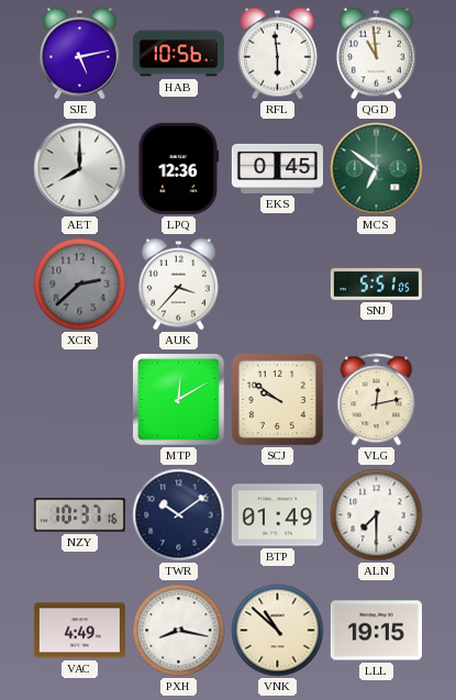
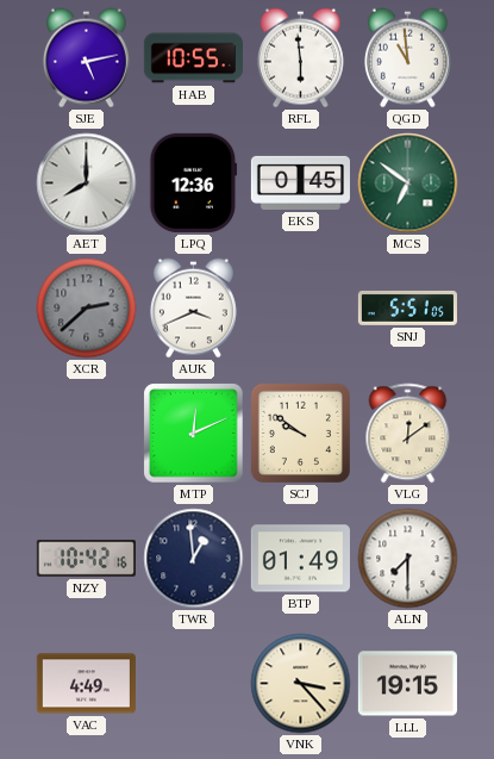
HAB: 10:56 -> 10:55
AUK: 3:37 -> 3:41
MTP: 12:10 -> 12:11
VLG: 12:13 -> 12:09
NZY: 10:37 -> 10:42
TWR: 10:09 -> 12:59
PXH: 8:17 -> none
VNK: 10:52 -> 3:23
